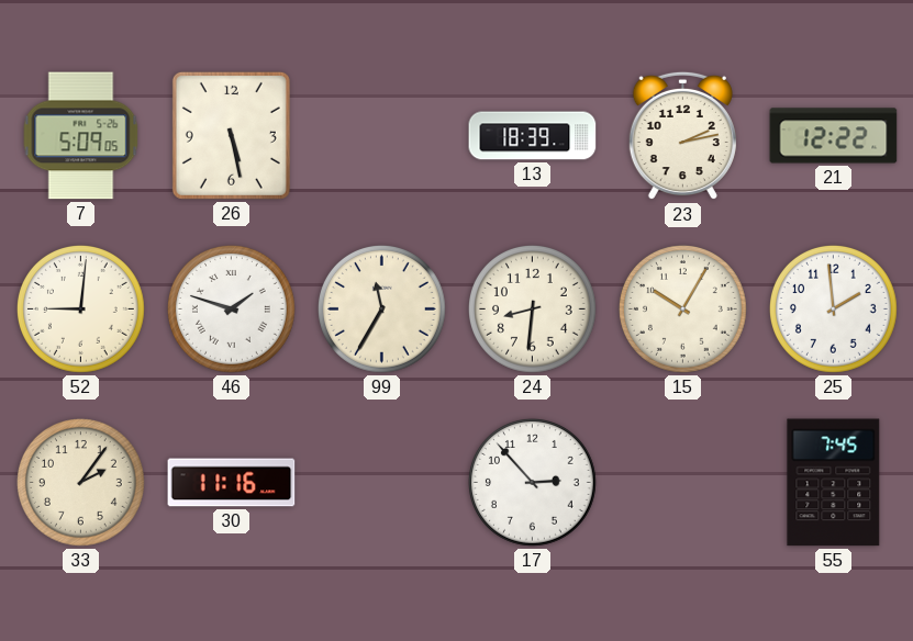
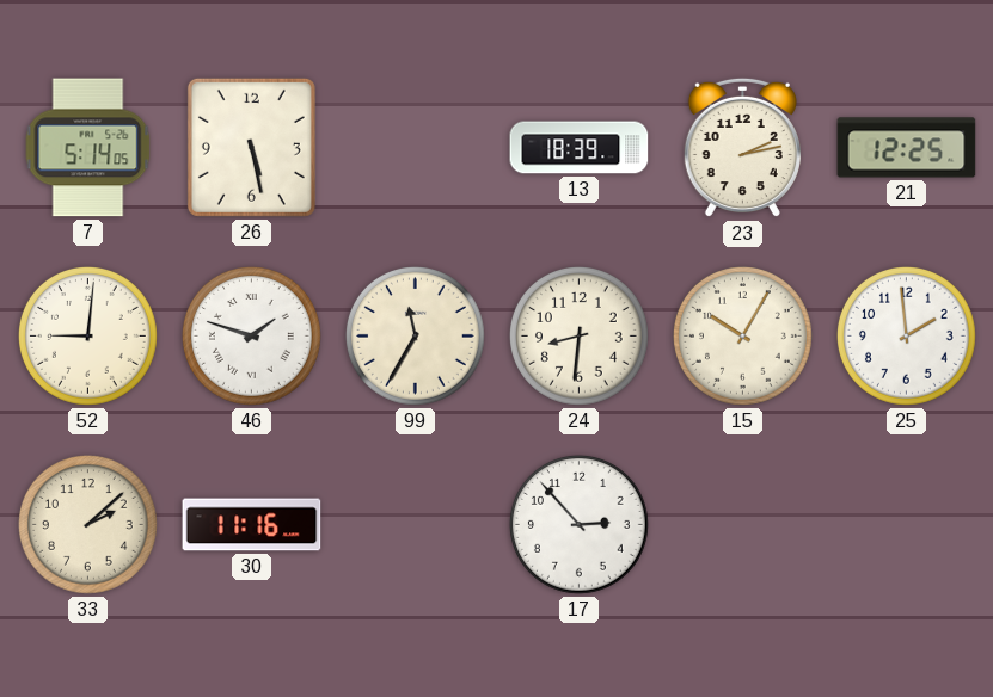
7: 5:09 -> 5:14
21: 12:22 -> 12:25
33: 2:06 -> 2:08
55: 7:45 -> none
